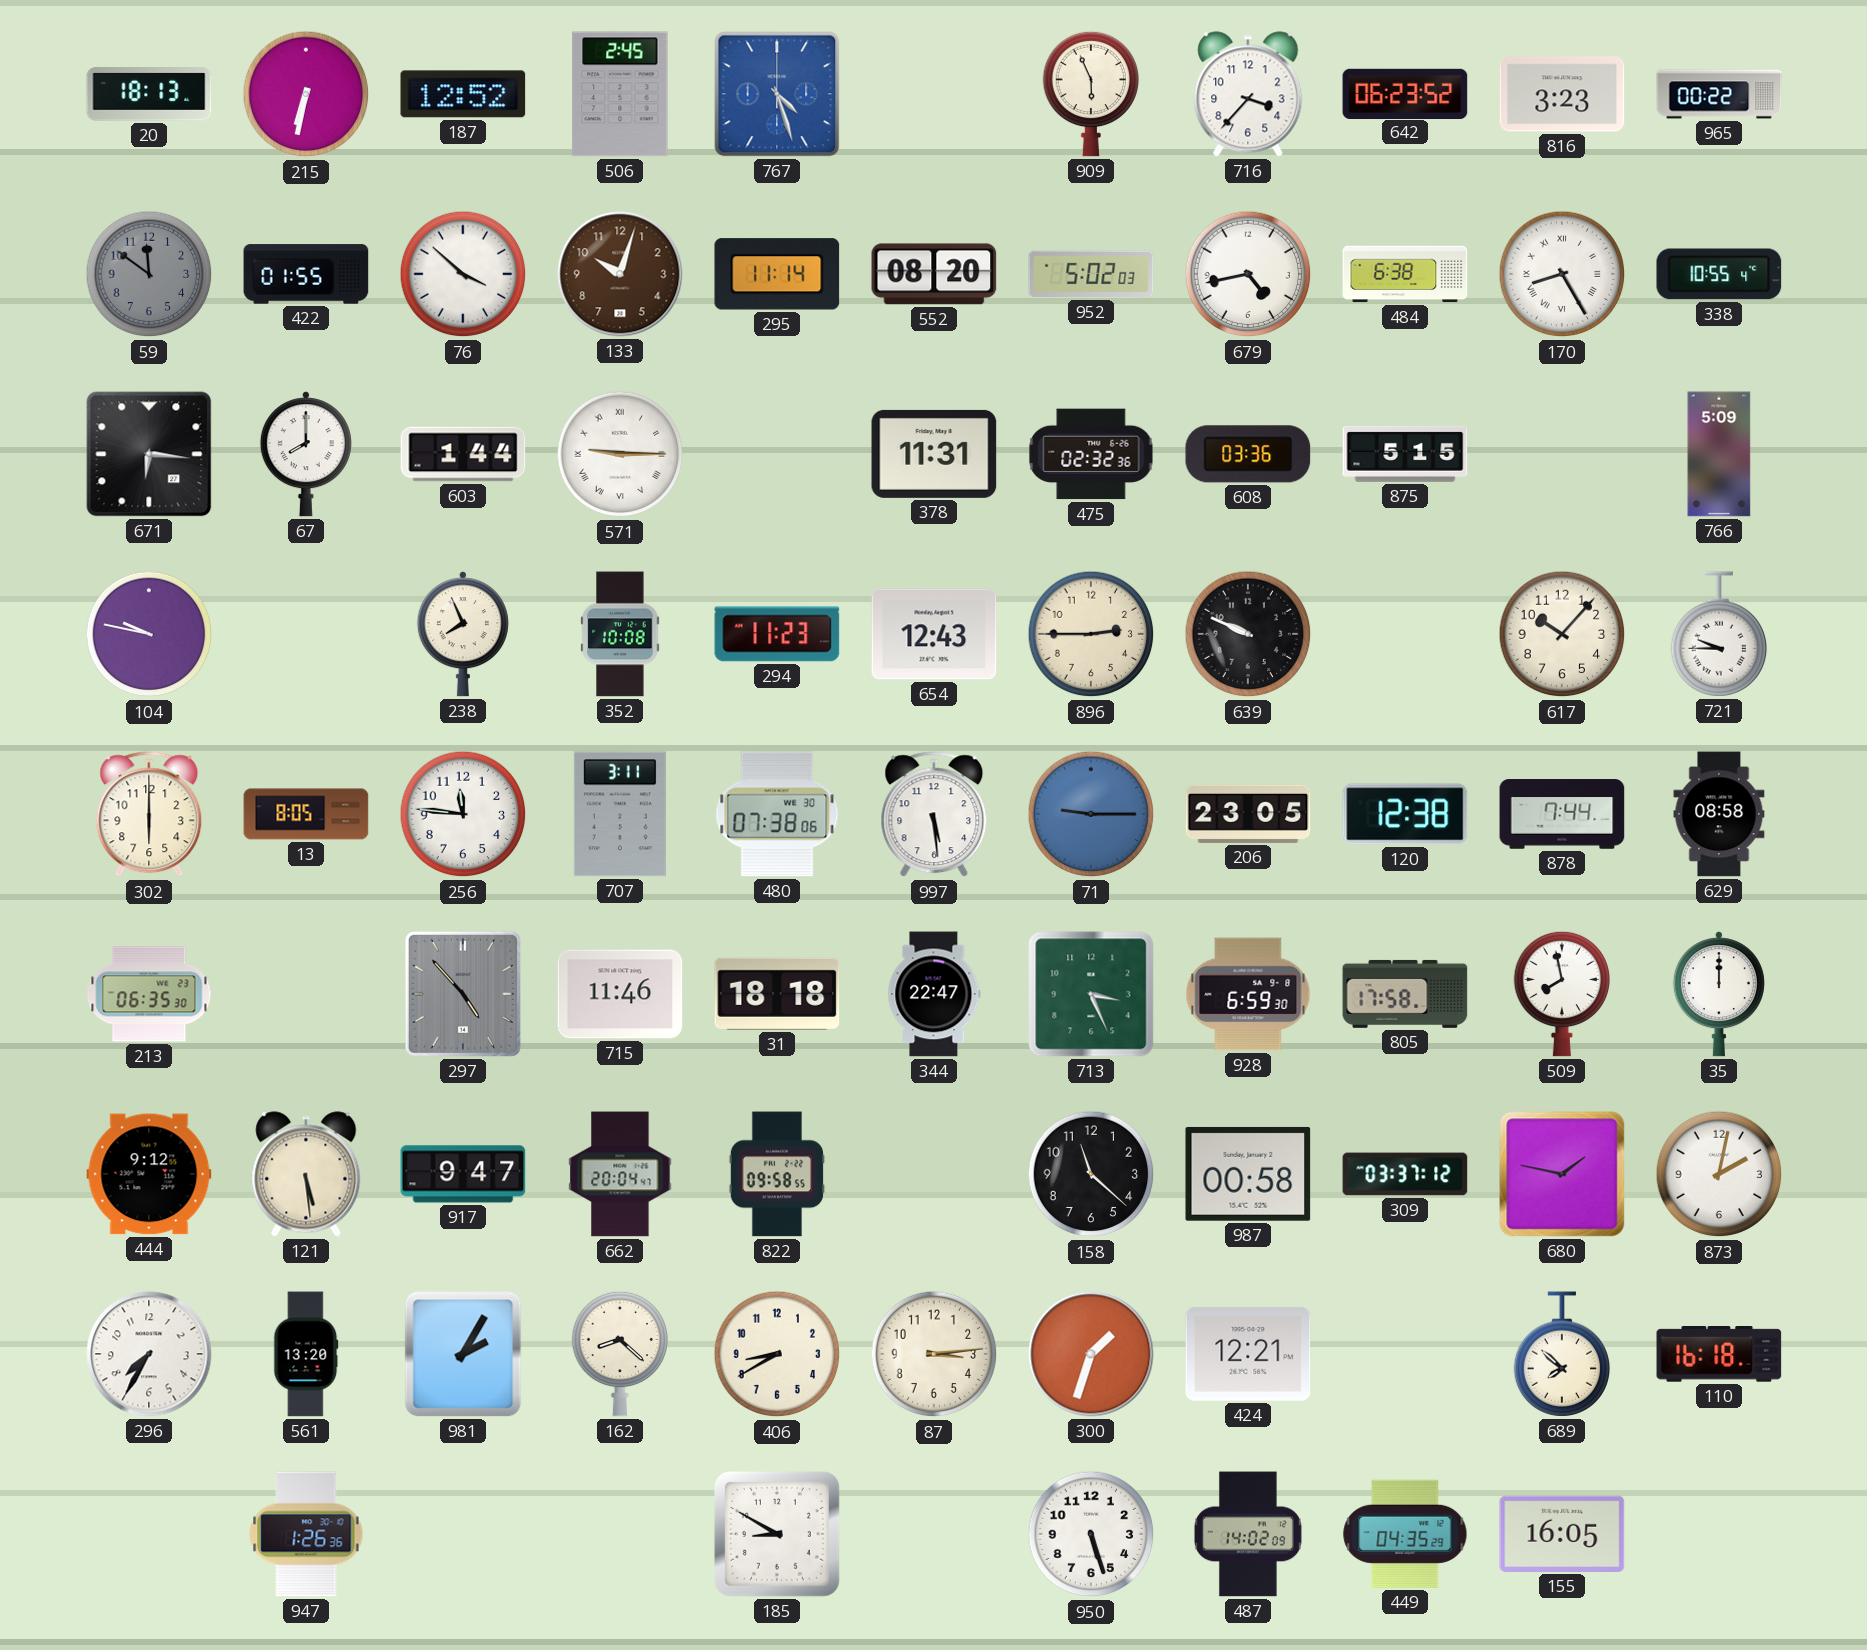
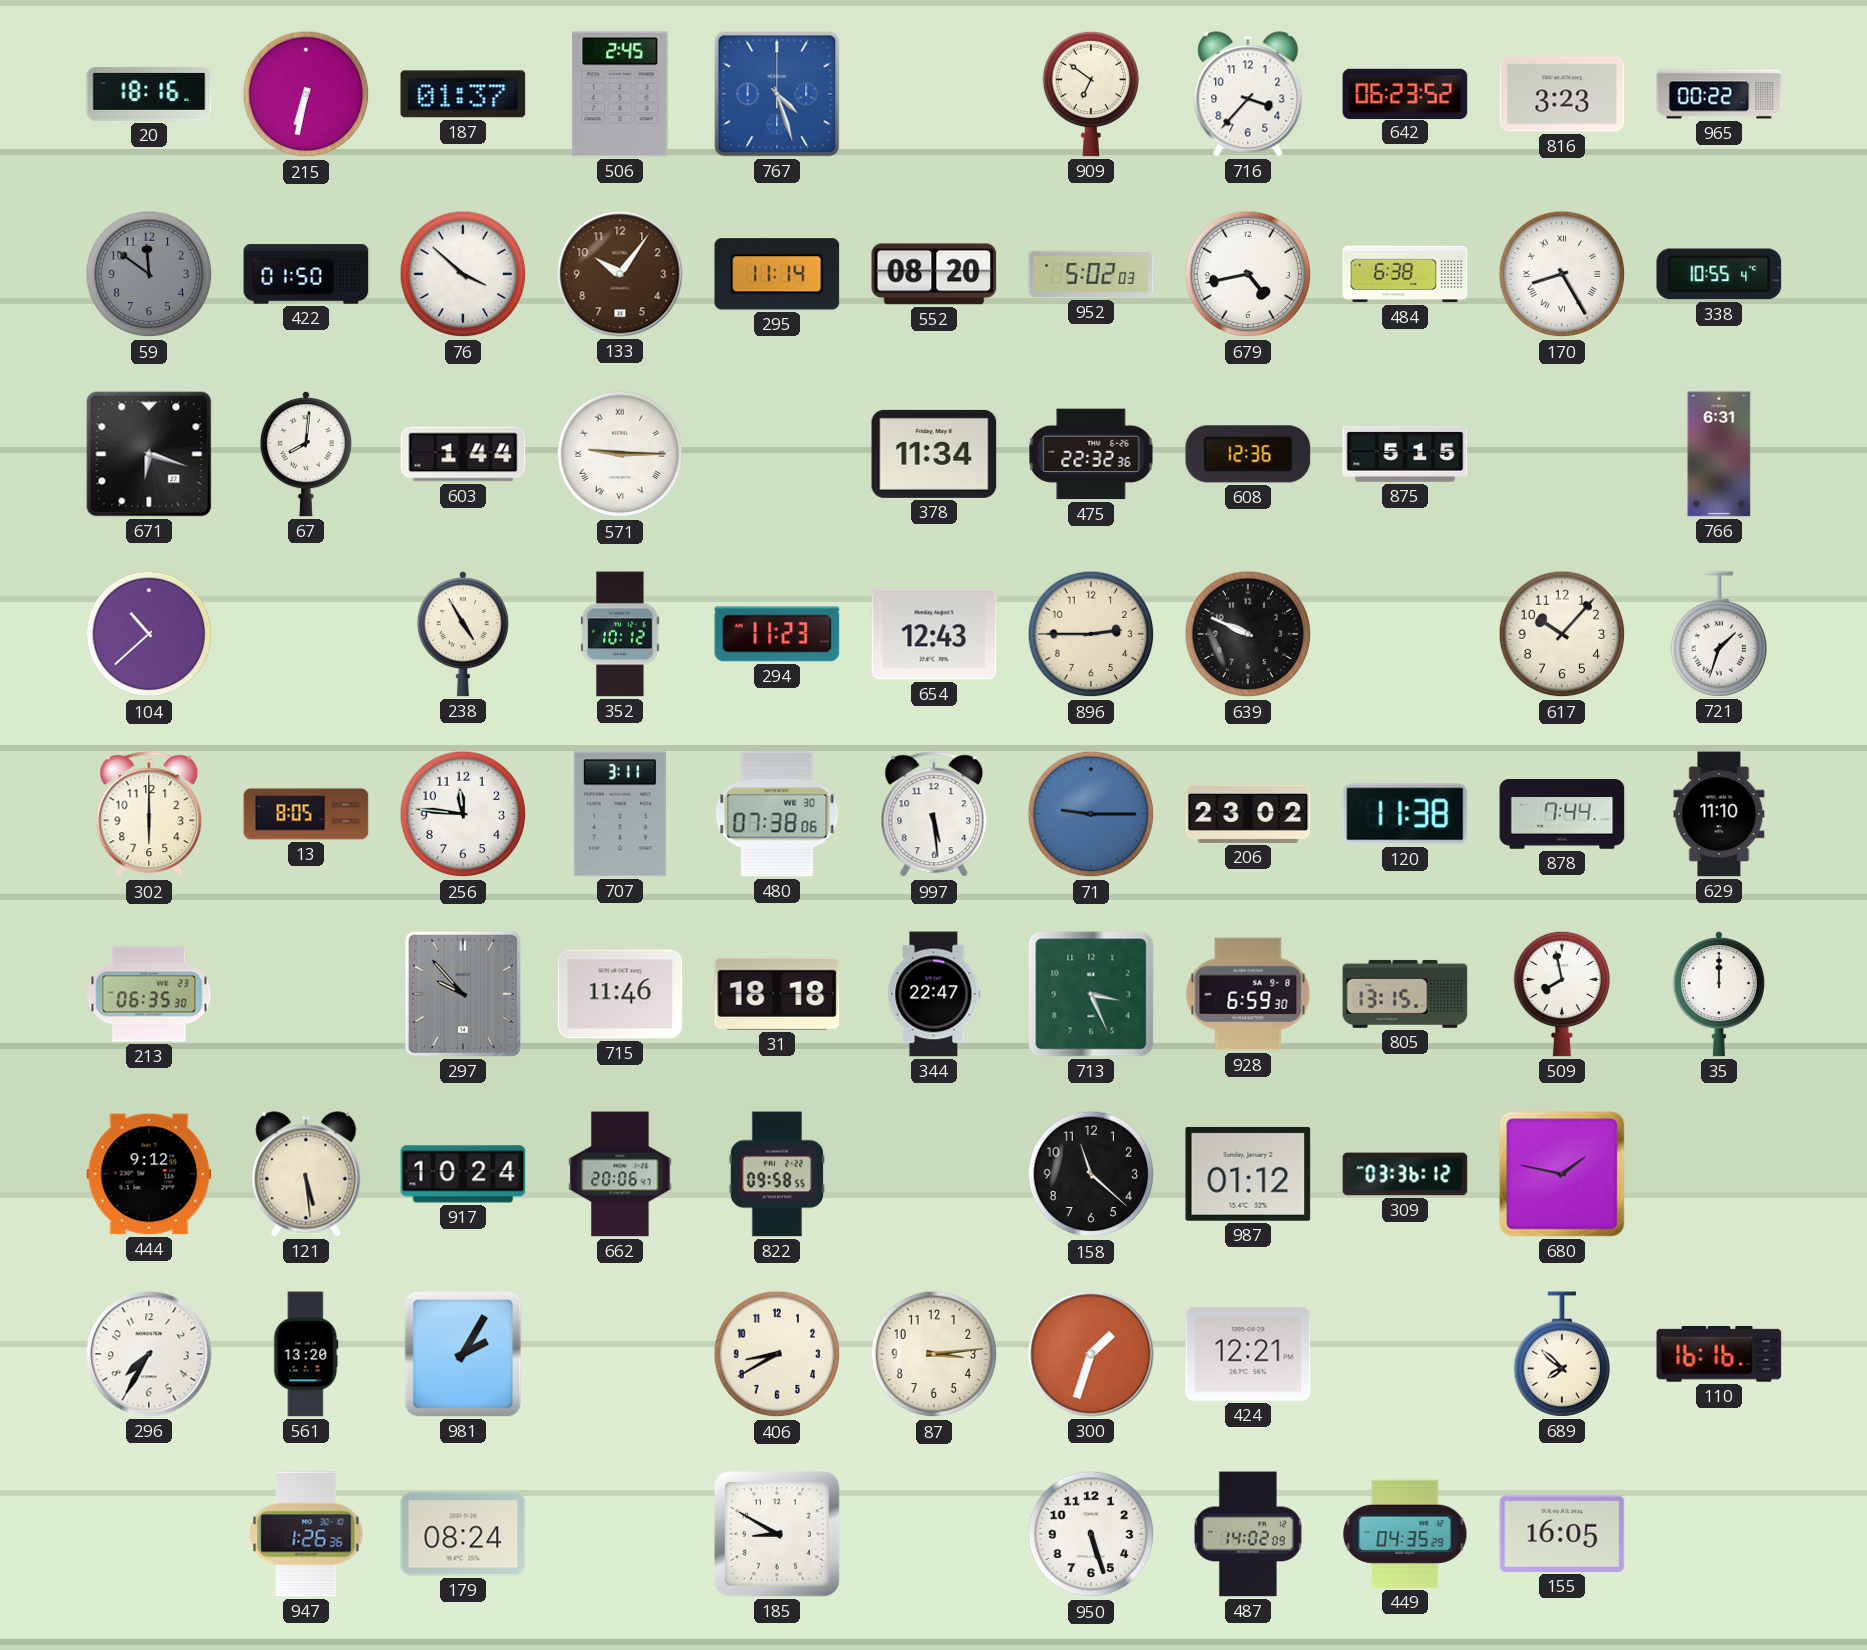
20: 18:13 -> 18:16
187: 12:52 -> 01:37
909: 5:56 -> 6:51
422: 01:55 -> 01:50
133: 10:03 -> 10:06
671: 6:16 -> 6:18
67: 8:00 -> 8:01
378: 11:31 -> 11:34
475: 02:32 -> 22:32
608: 03:36 -> 12:36
766: 5:09 -> 6:31
104: 9:47 -> 10:38
238: 7:56 -> 4:55
352: 10:08 -> 10:12
721: 9:45 -> 1:33
206: 23:05 -> 23:02
120: 12:38 -> 11:38
629: 08:58 -> 11:10
297: 4:53 -> 9:53
805: 17:58 -> 13:15
917: 9:47 -> 10:24
662: 20:04 -> 20:06
987: 00:58 -> 01:12
309: 03:37 -> 03:36
873: 2:02 -> none
162: 8:22 -> none
110: 16:18 -> 16:16
179: none -> 08:24
